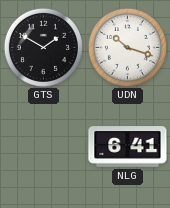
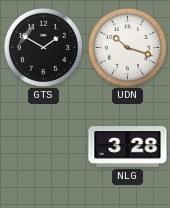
NLG: 6:41 -> 3:28
